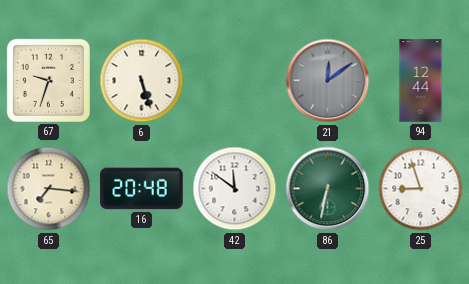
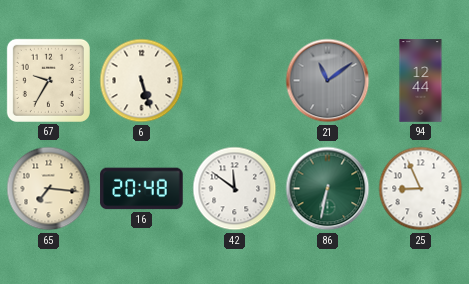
67: 9:33 -> 9:35
21: 12:09 -> 11:09
25: 8:57 -> 8:56
